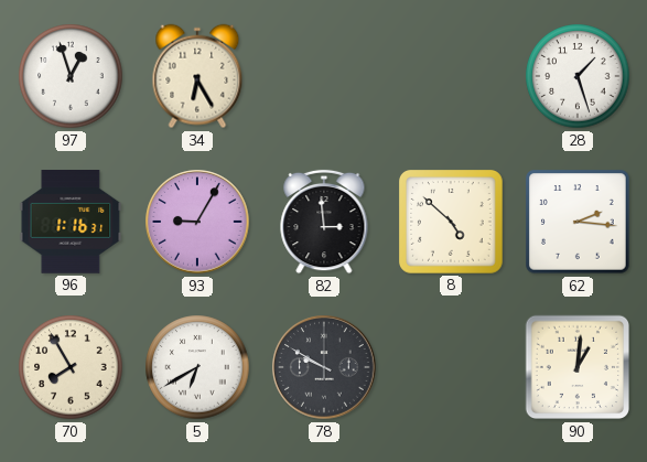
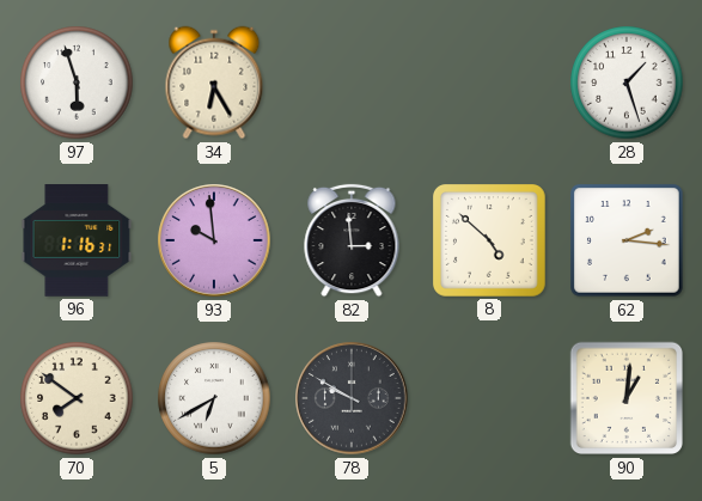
97: 12:57 -> 5:57
93: 9:05 -> 9:59
70: 7:55 -> 7:51
